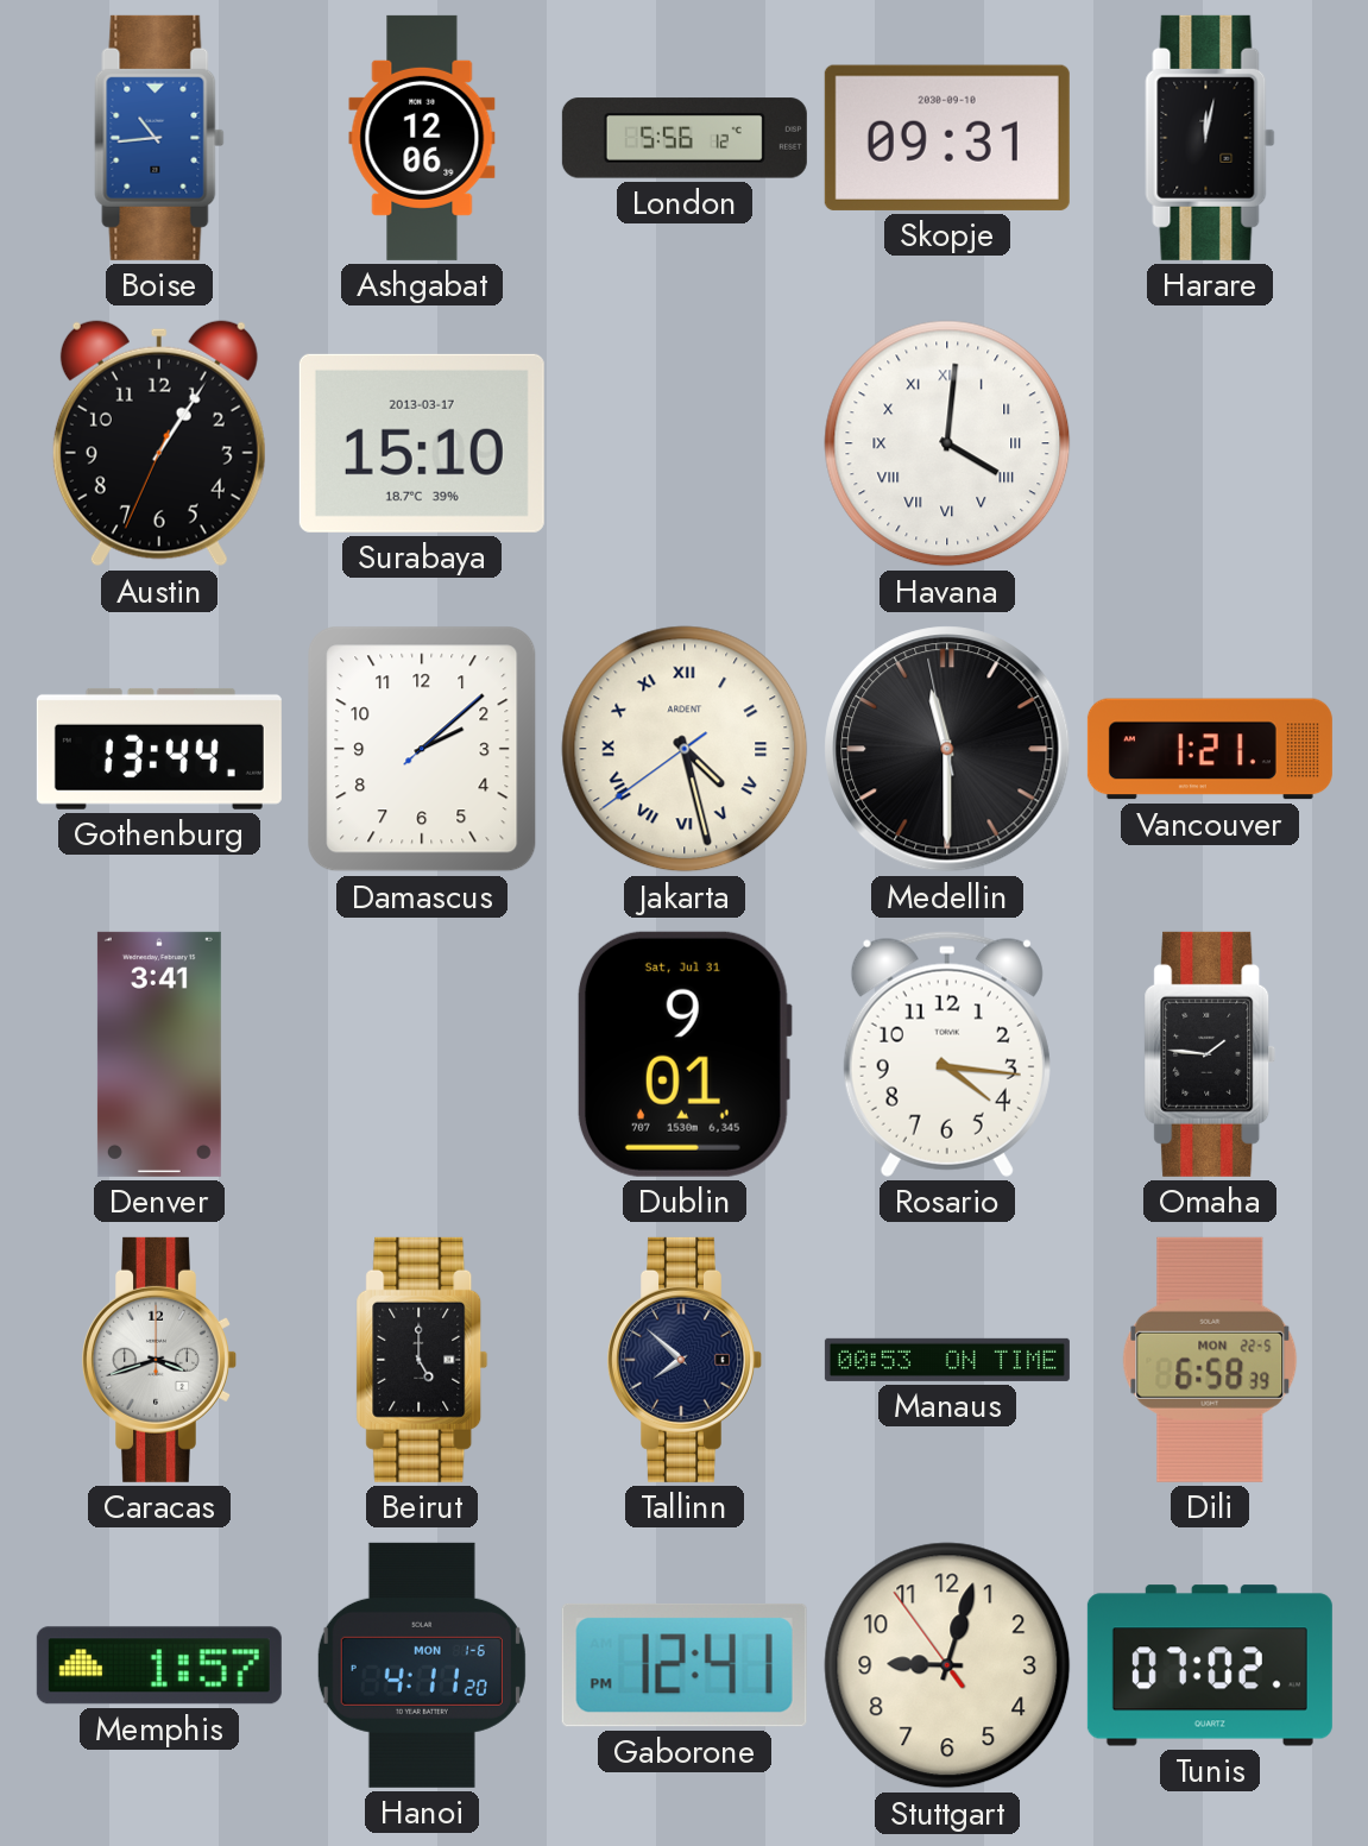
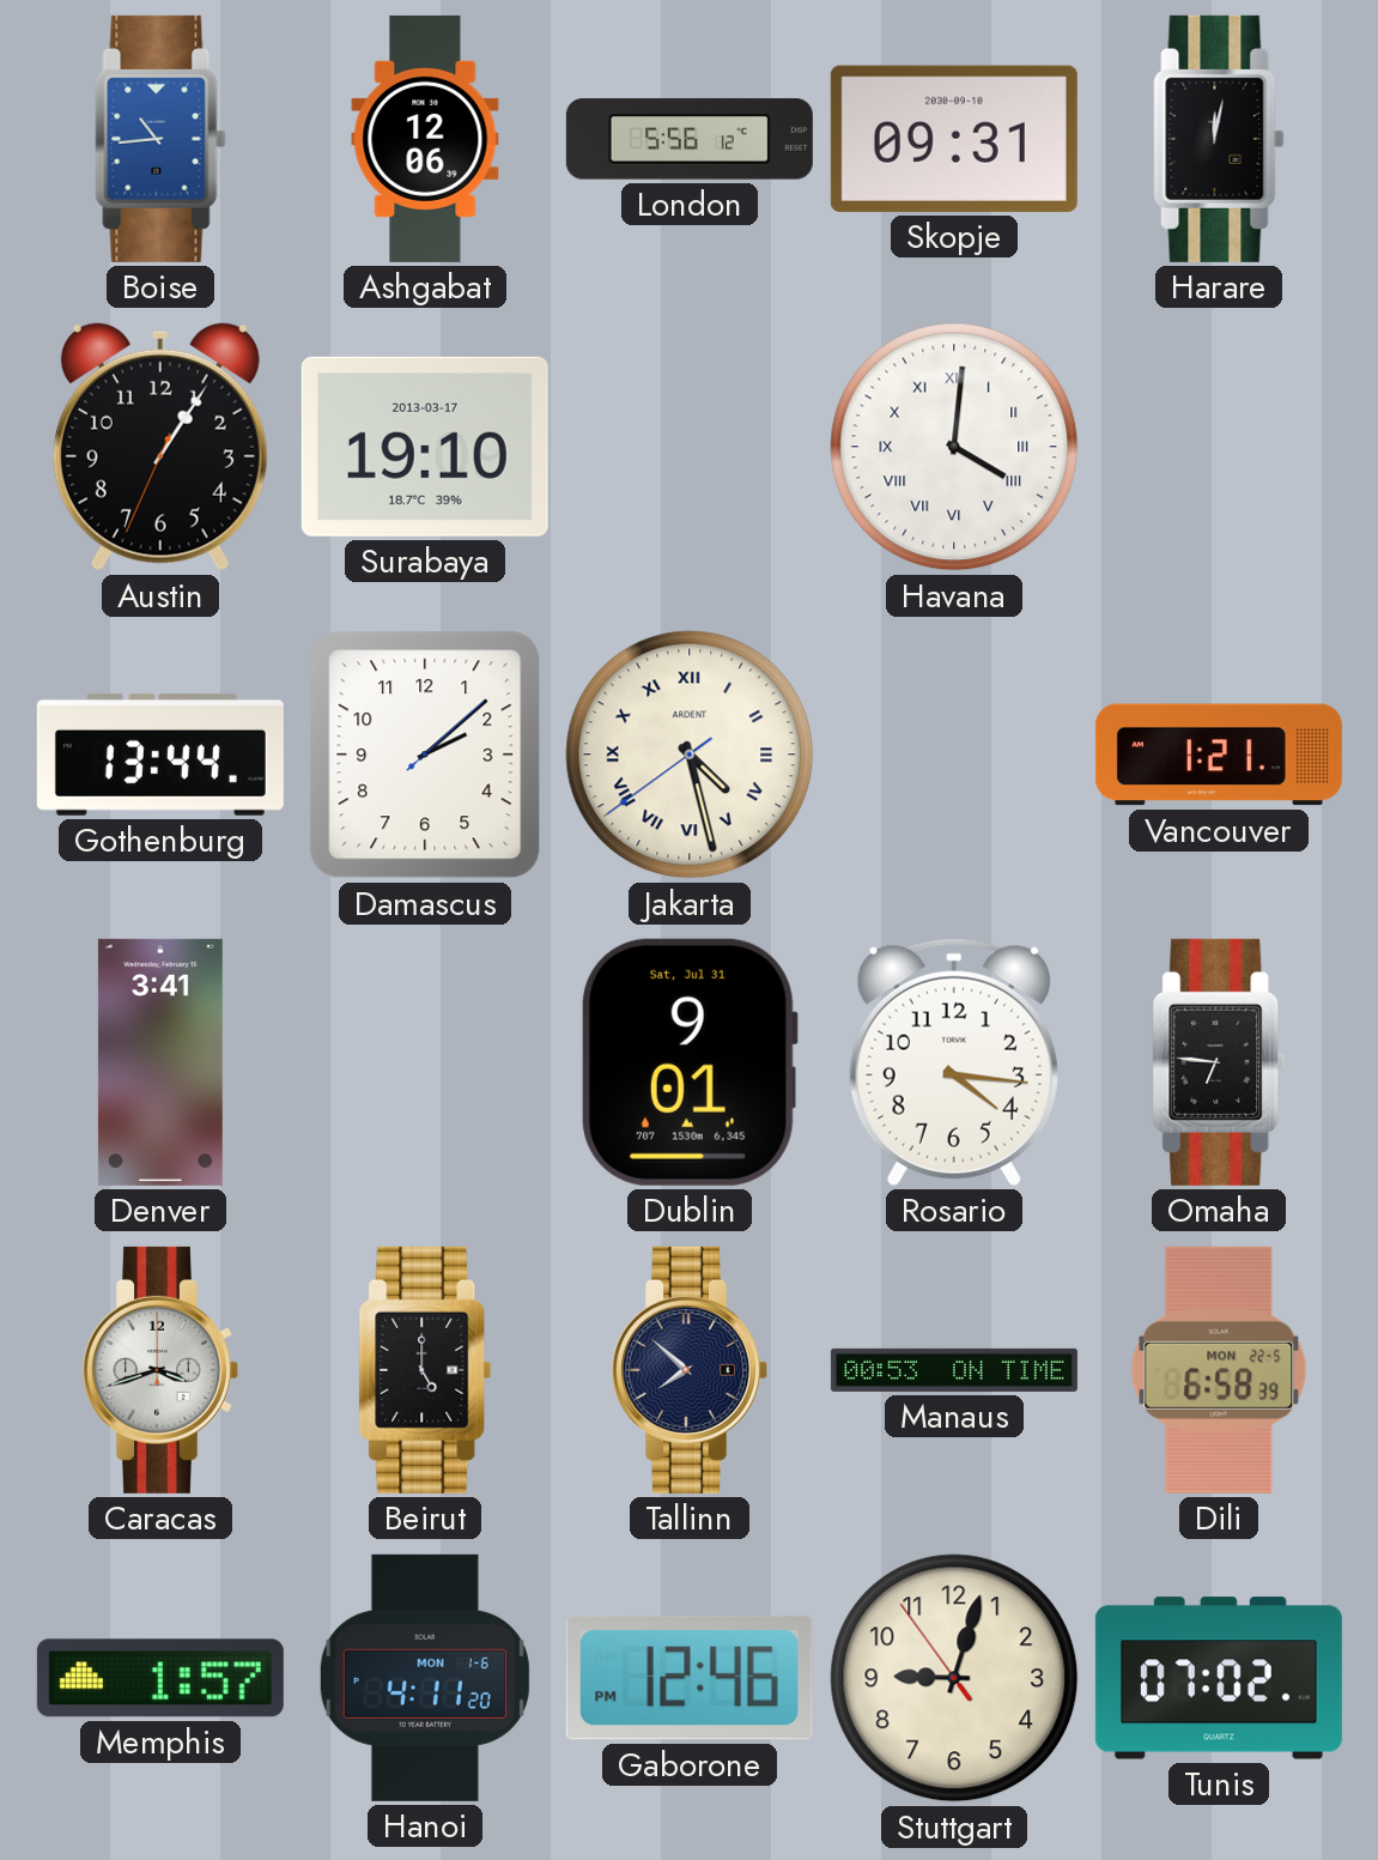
Surabaya: 15:10 -> 19:10
Medellin: 11:29 -> none
Omaha: 1:46 -> 6:46
Gaborone: 12:41 -> 12:46
